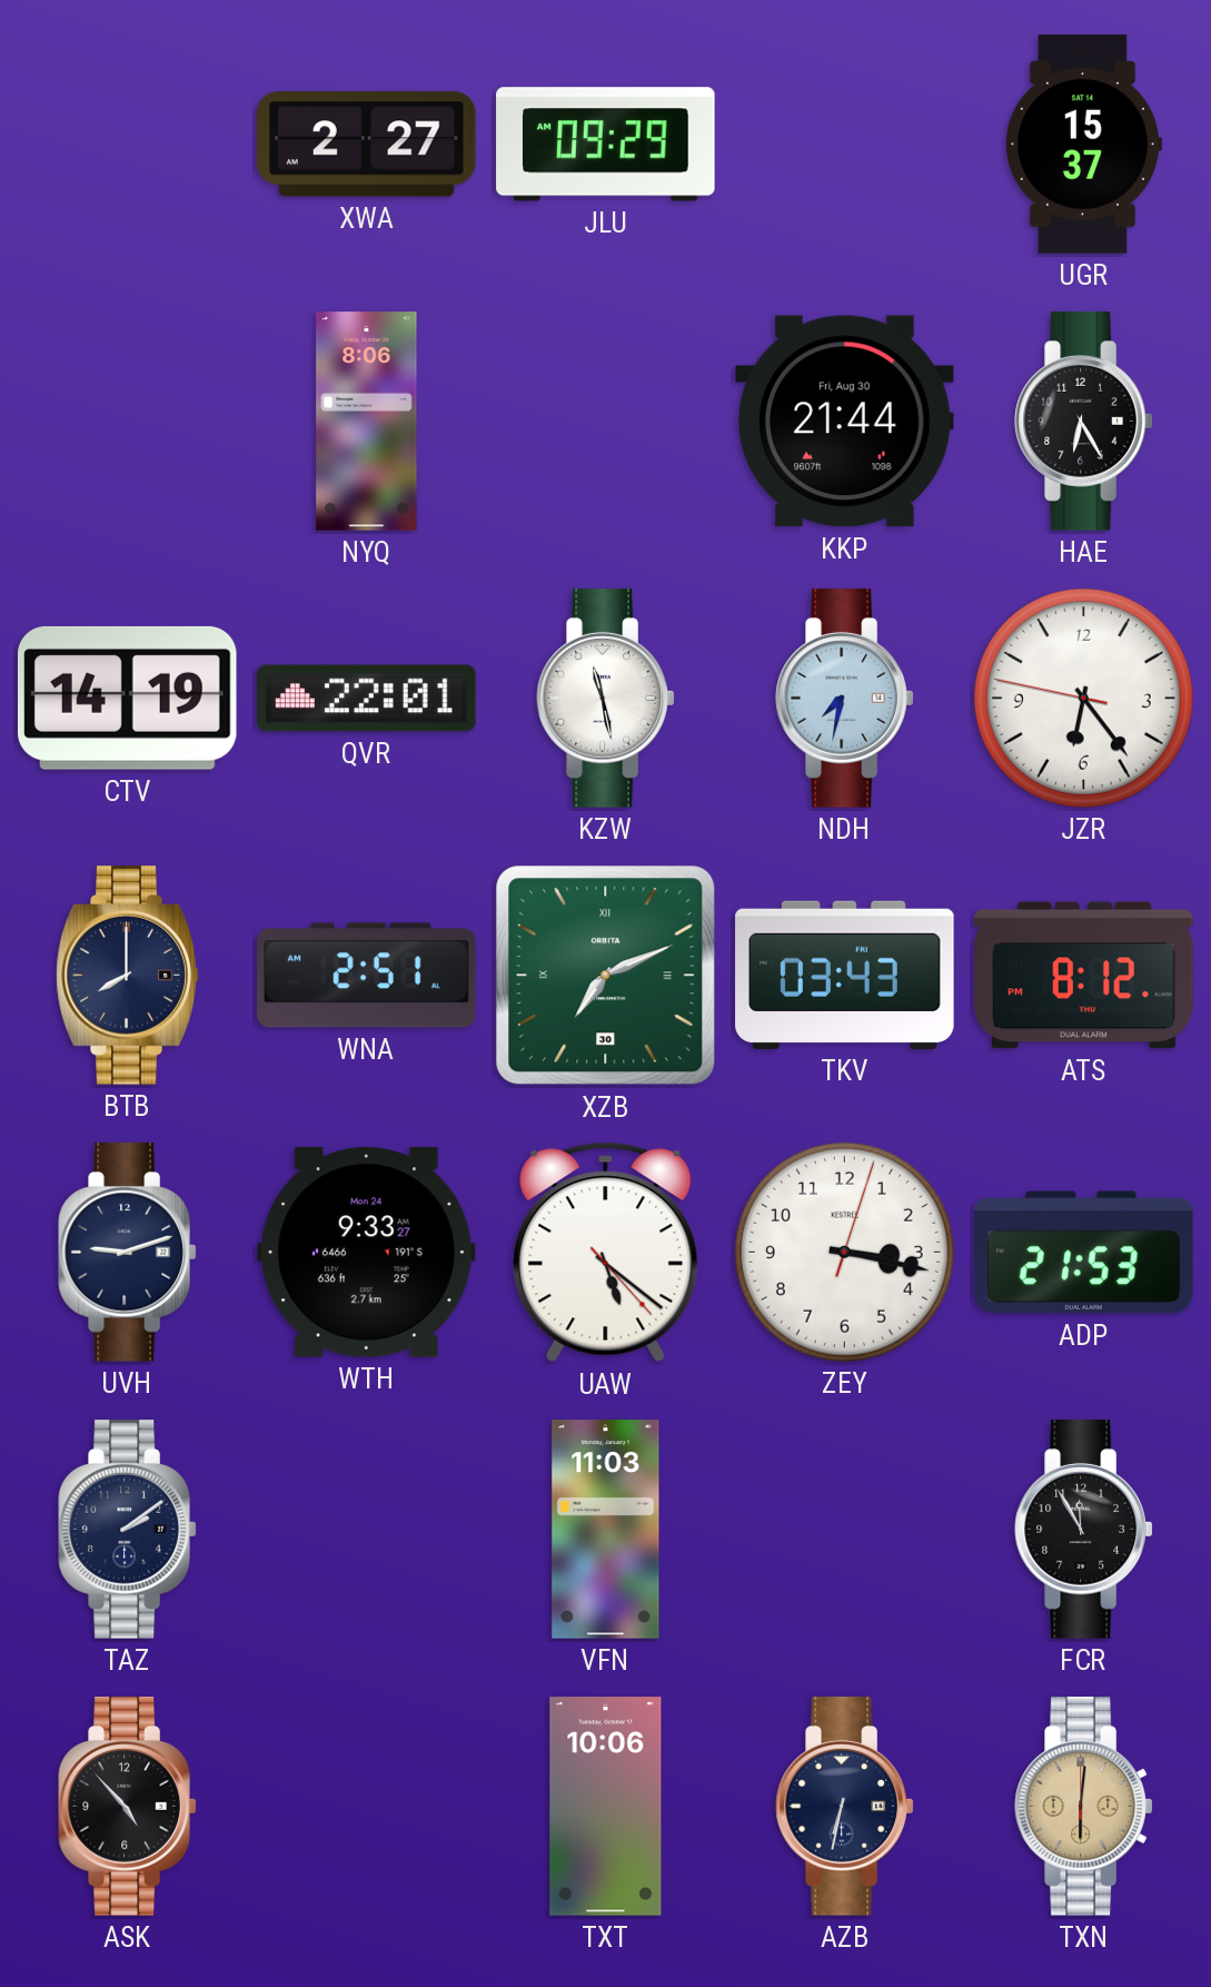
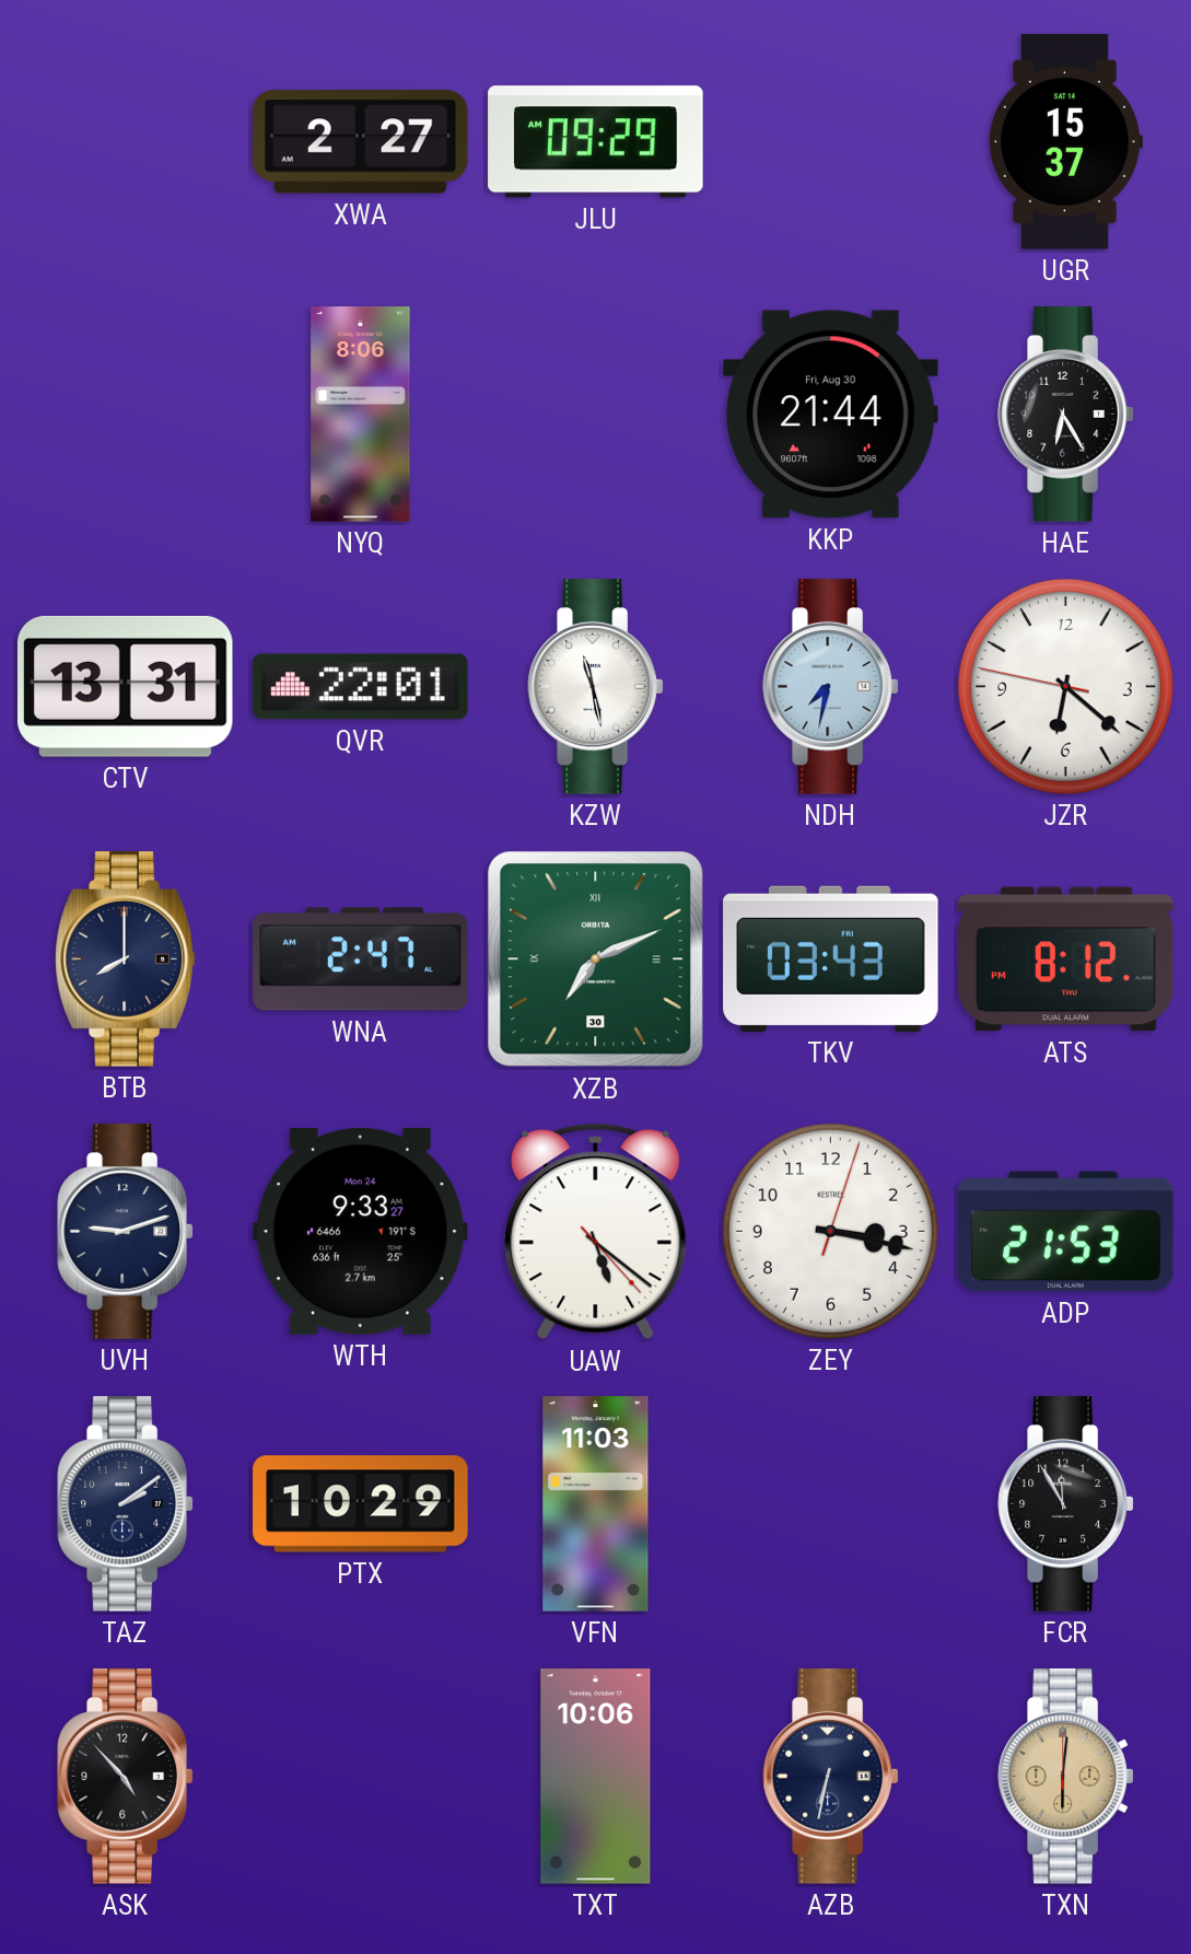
CTV: 14:19 -> 13:31
JZR: 6:23 -> 6:21
WNA: 2:51 -> 2:47
PTX: none -> 10:29
